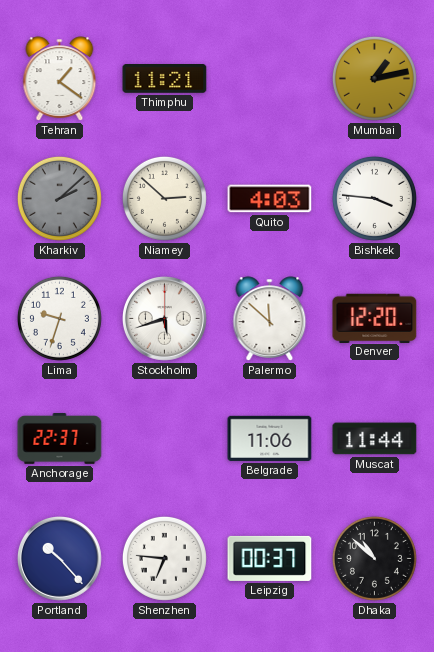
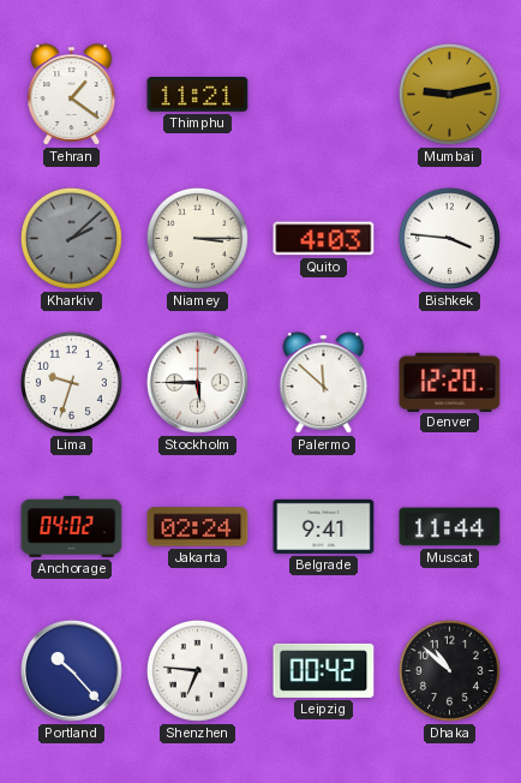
Mumbai: 1:13 -> 9:13
Niamey: 2:52 -> 3:15
Stockholm: 5:42 -> 5:45
Anchorage: 22:37 -> 04:02
Jakarta: none -> 02:24
Belgrade: 11:06 -> 9:41
Leipzig: 00:37 -> 00:42
